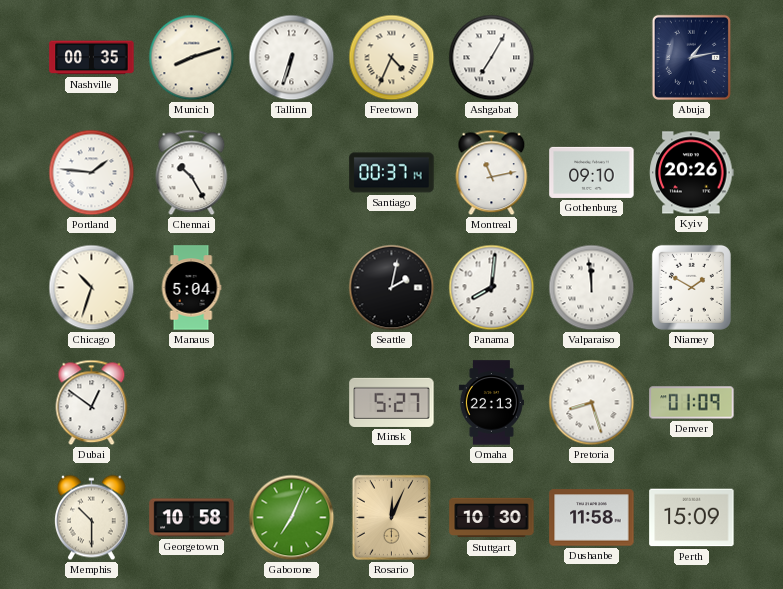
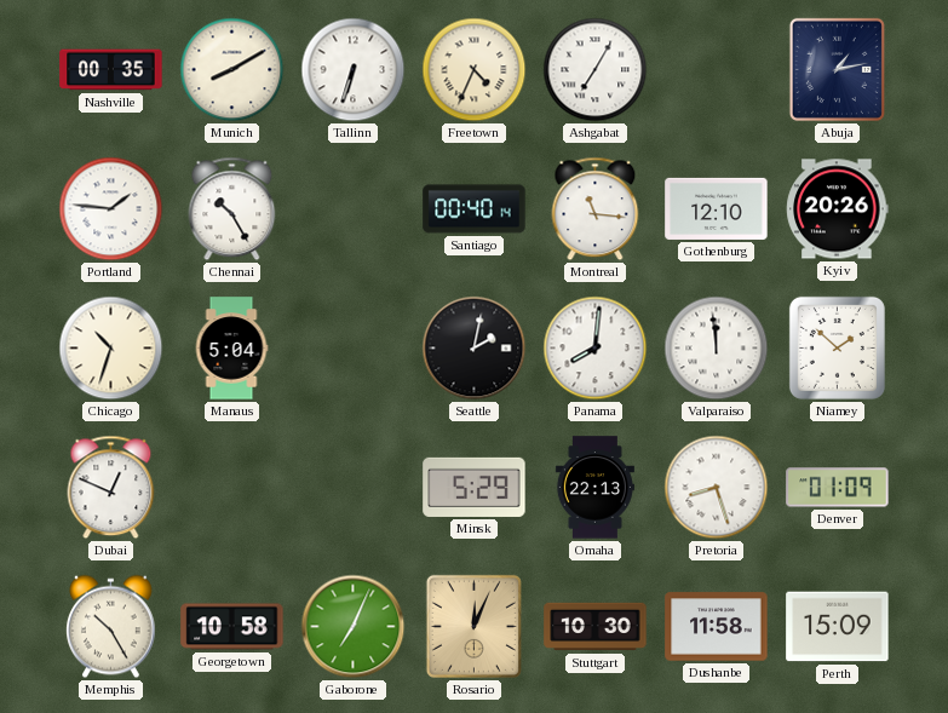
Munich: 8:12 -> 8:10
Santiago: 00:37 -> 00:40
Montreal: 11:13 -> 11:16
Gothenburg: 09:10 -> 12:10
Niamey: 1:50 -> 1:52
Dubai: 12:51 -> 12:49
Minsk: 5:27 -> 5:29
Memphis: 10:30 -> 10:25
